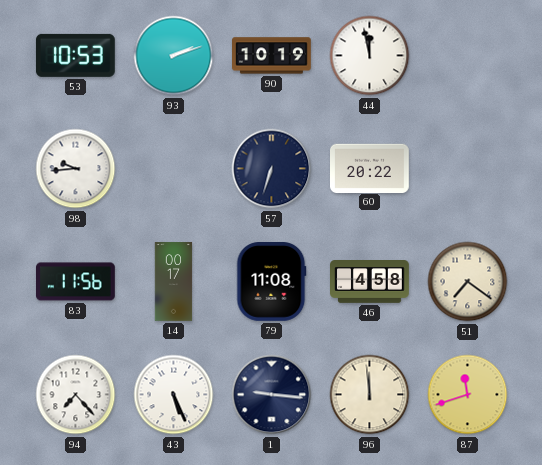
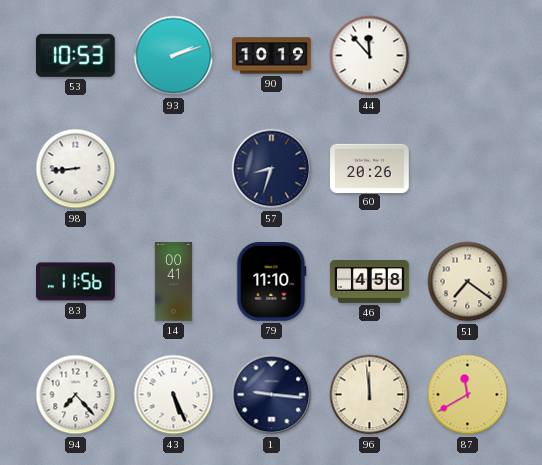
44: 11:58 -> 11:53
98: 9:44 -> 8:44
57: 6:33 -> 8:33
60: 20:22 -> 20:26
14: 00:17 -> 00:41
79: 11:08 -> 11:10
87: 11:42 -> 11:40
